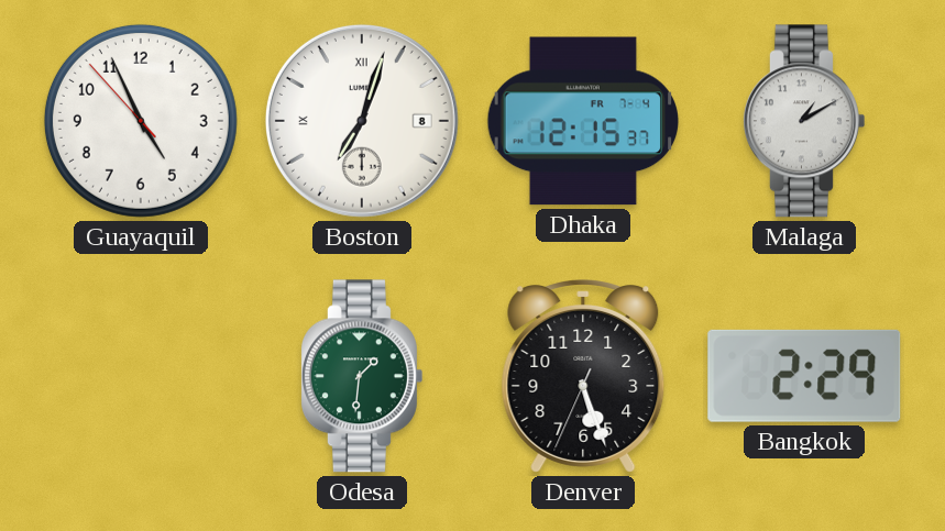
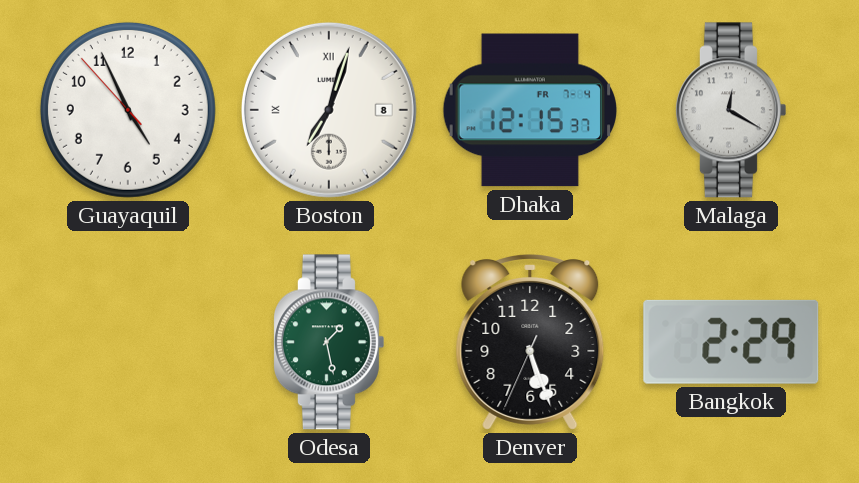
Malaga: 1:10 -> 12:20
Odesa: 1:31 -> 1:28
